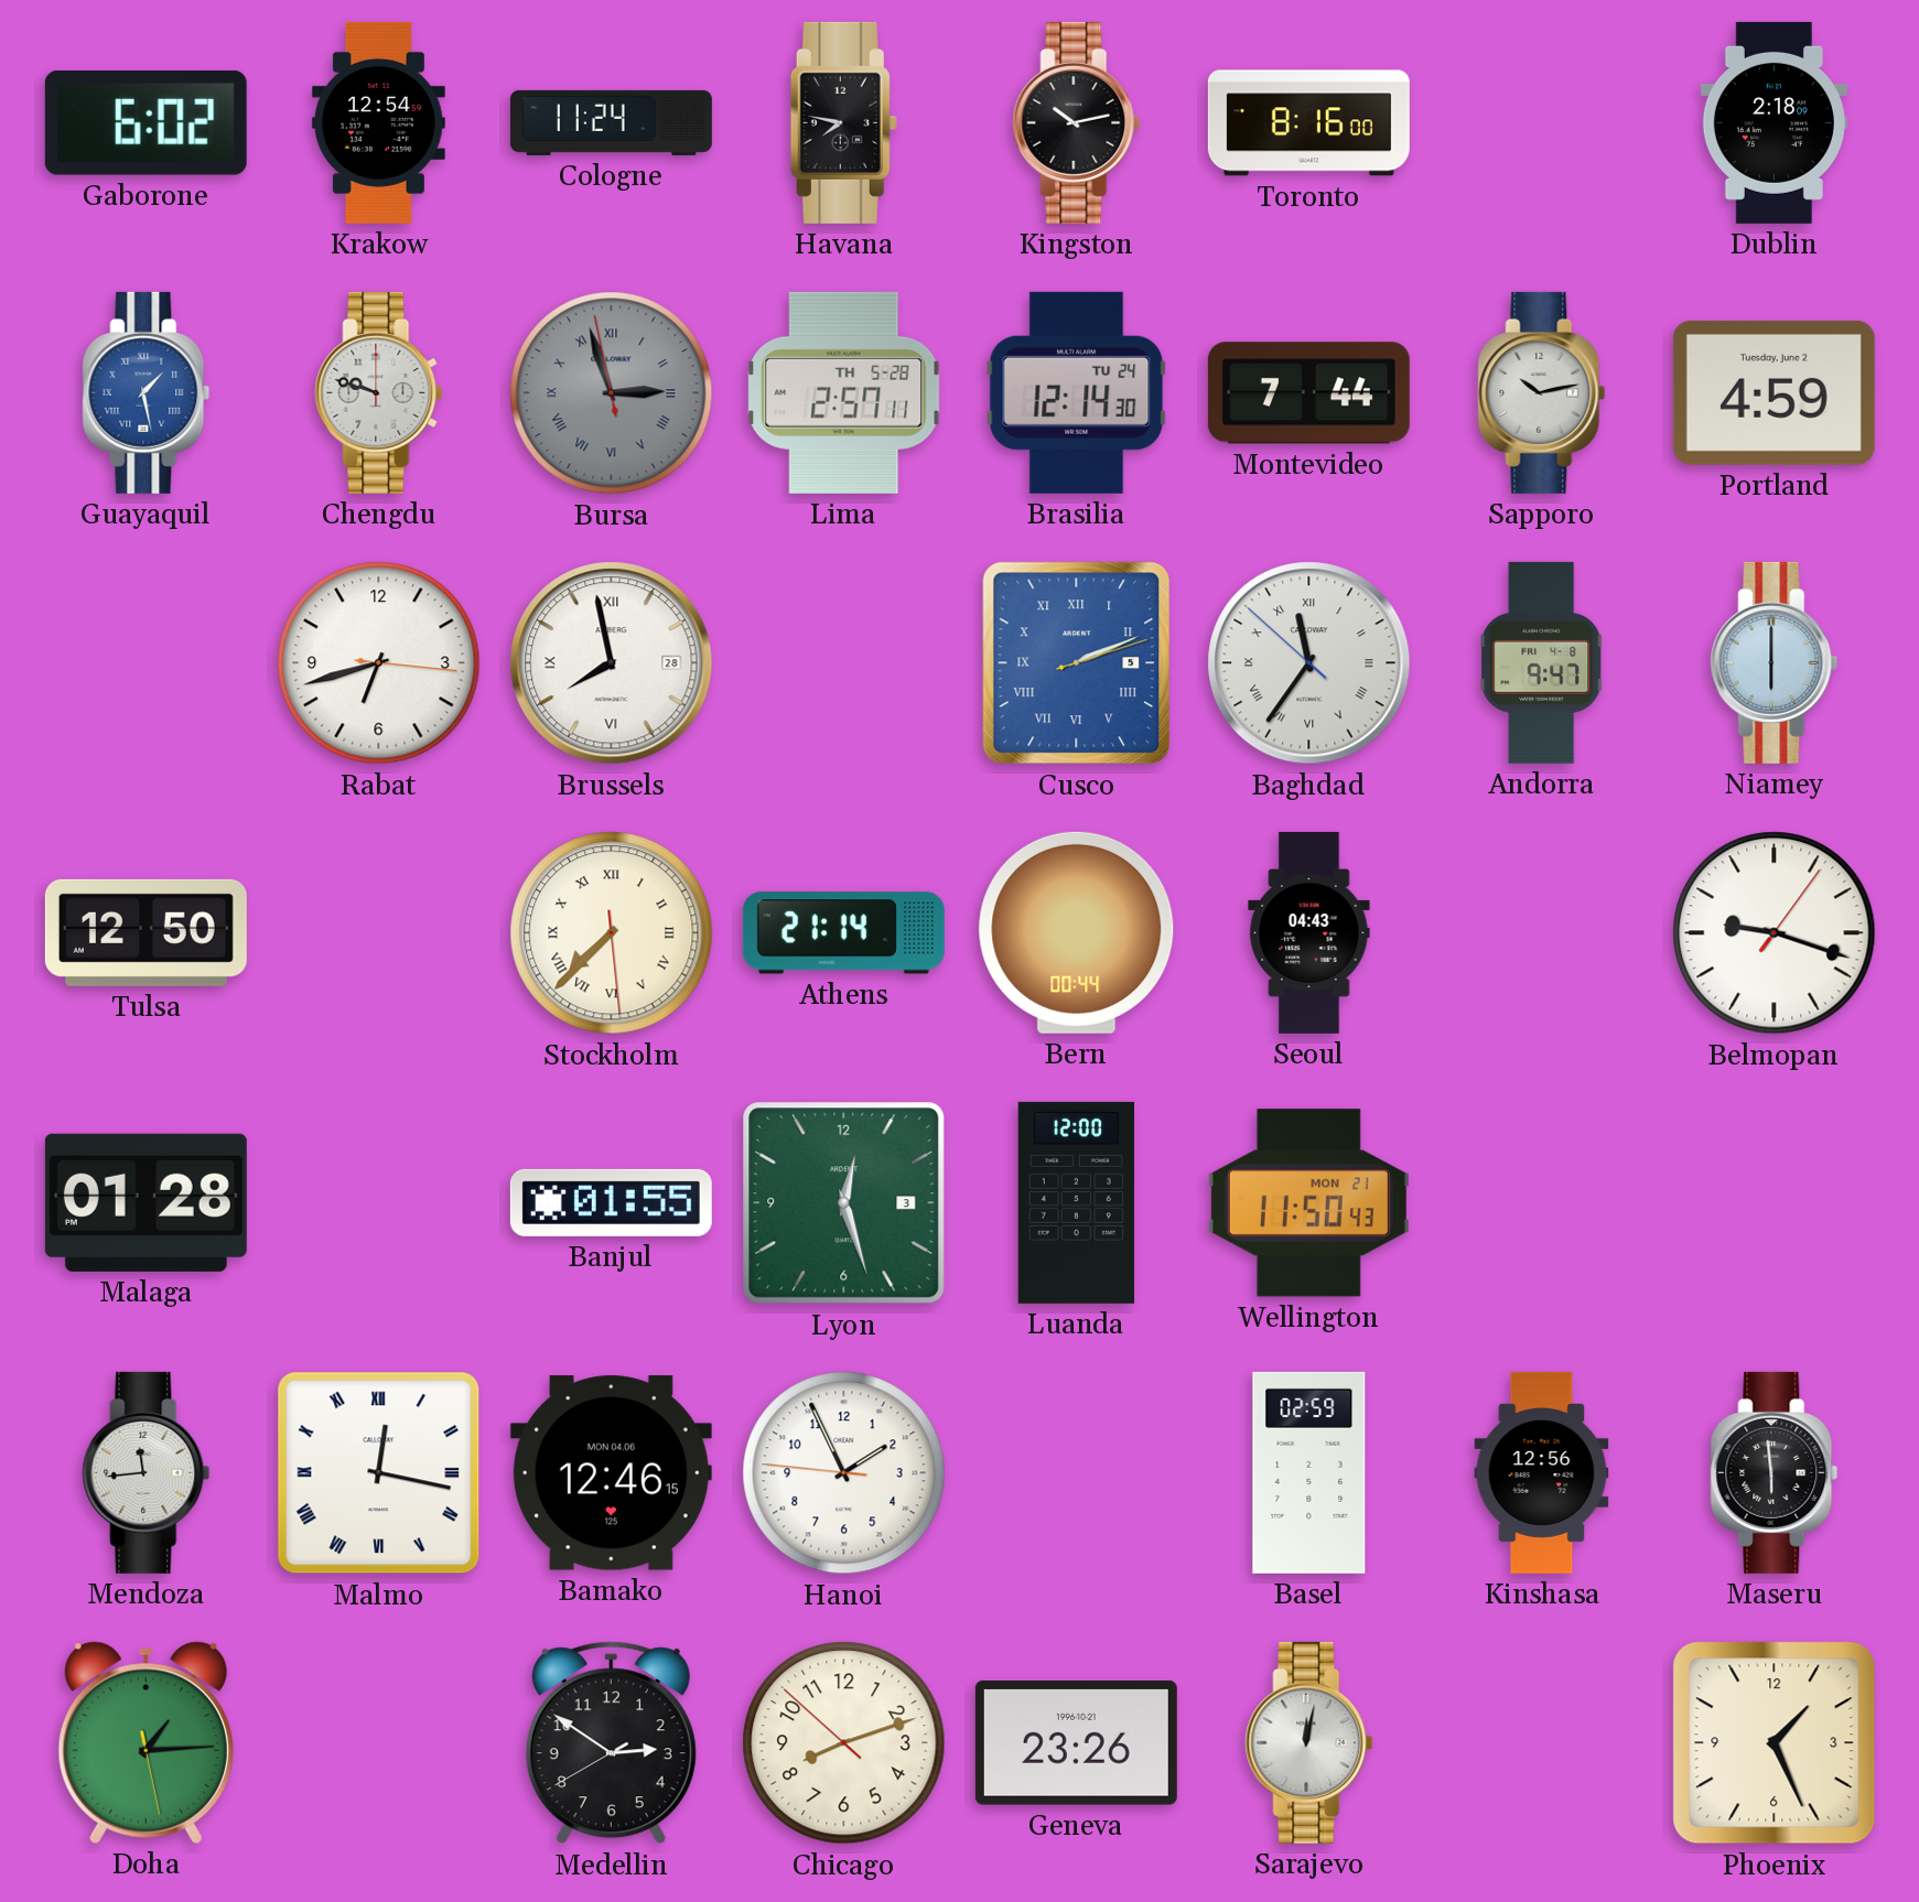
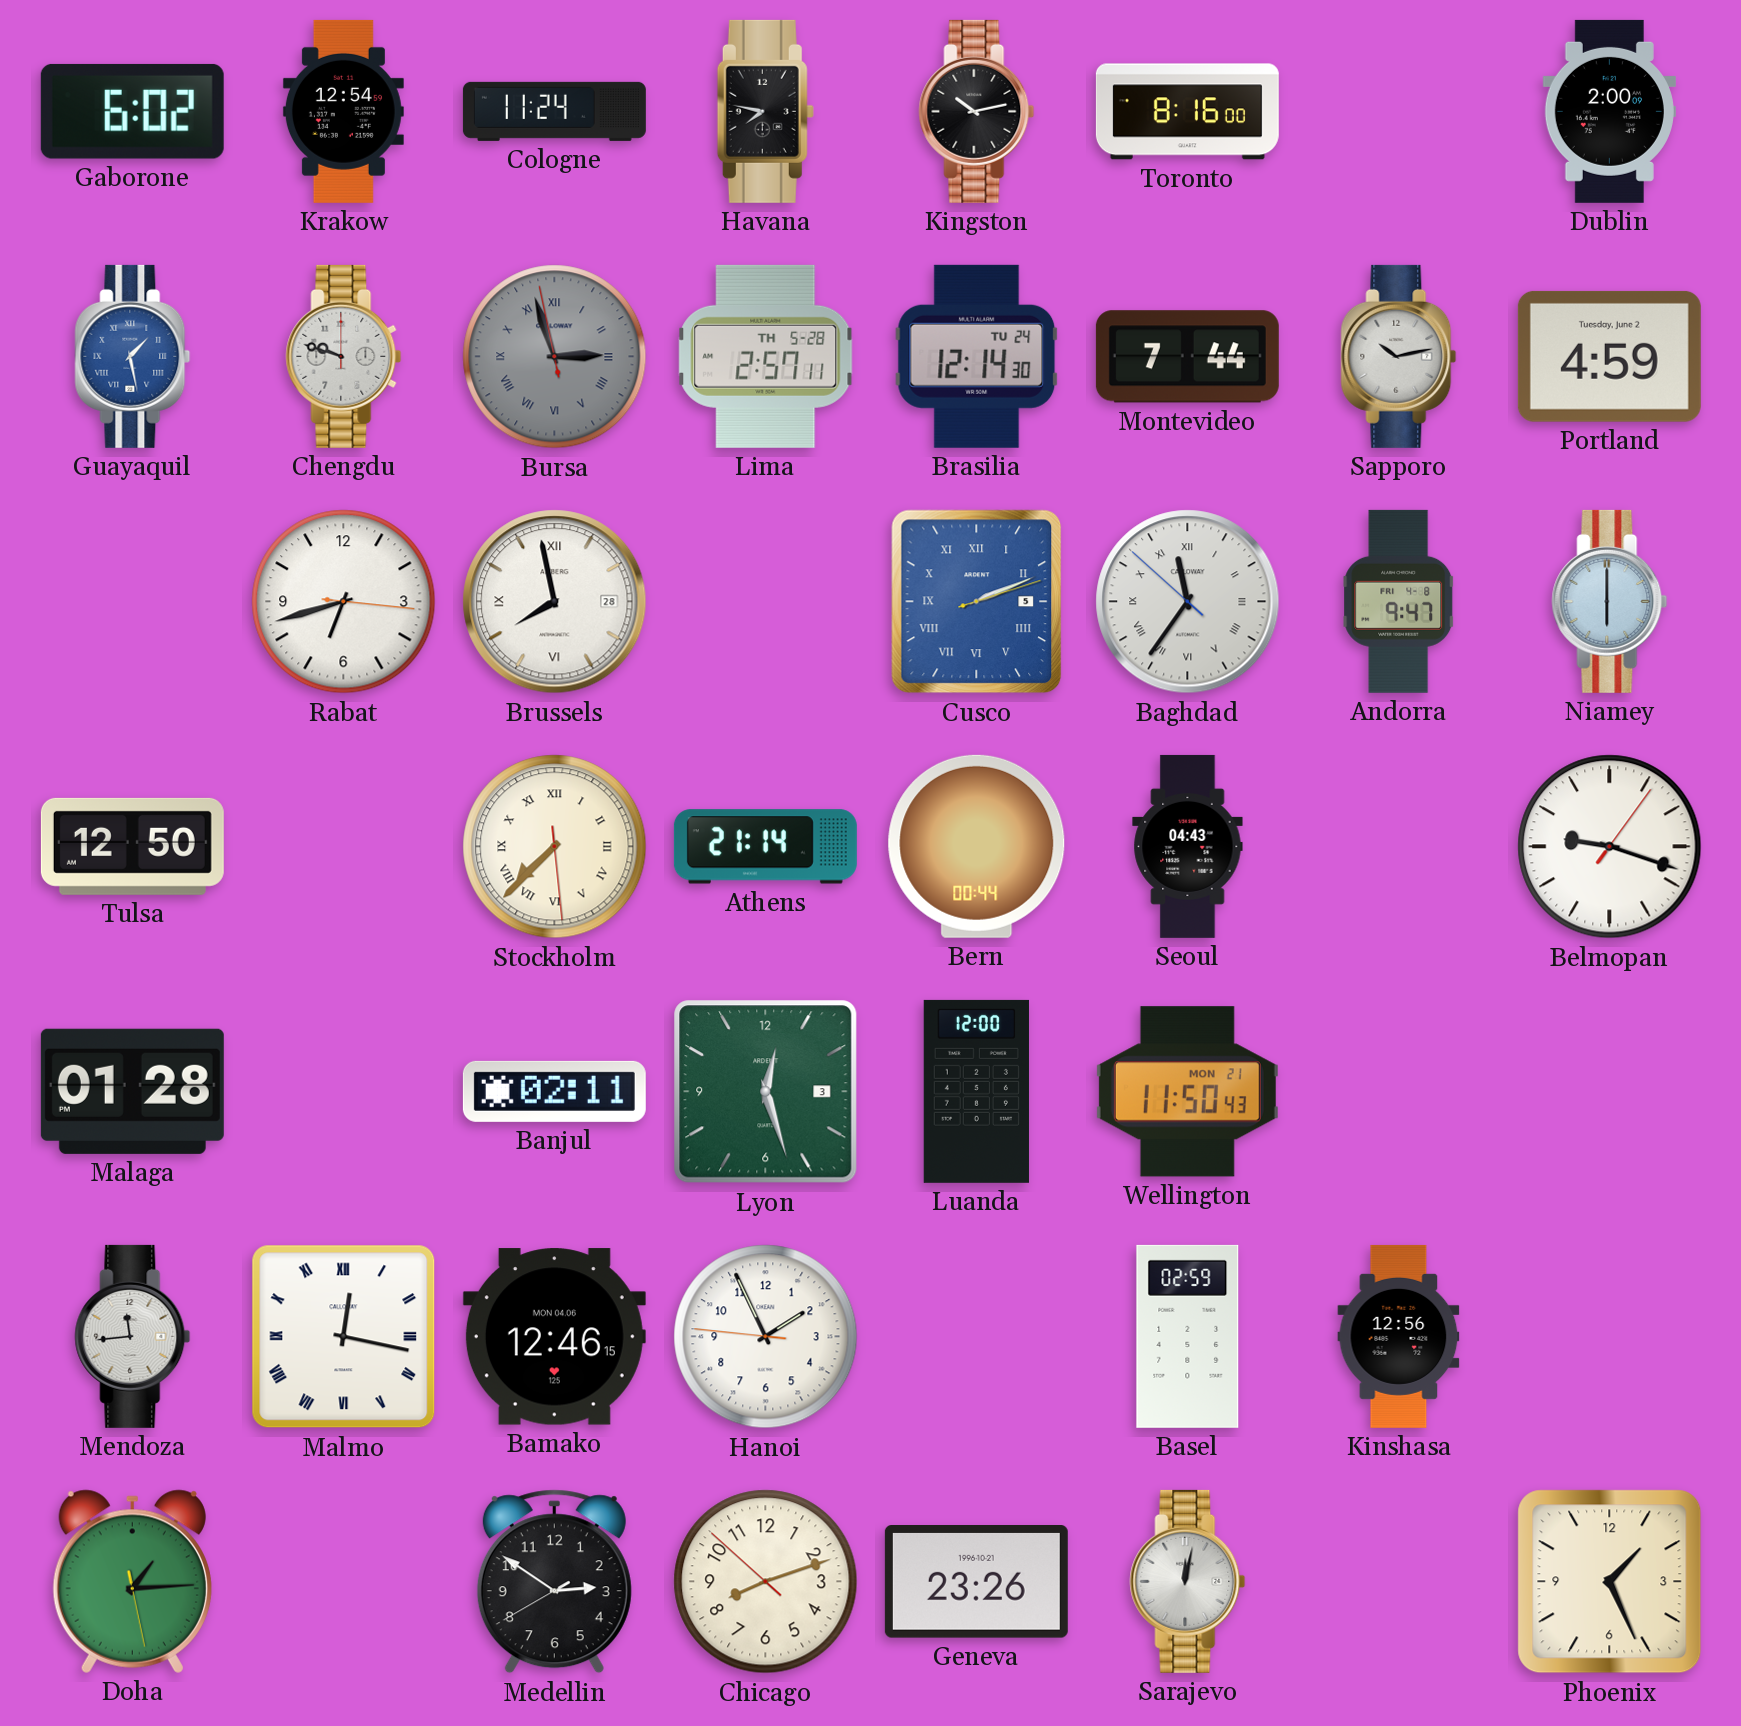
Dublin: 2:18 -> 2:00
Banjul: 01:55 -> 02:11
Maseru: 5:59 -> none
